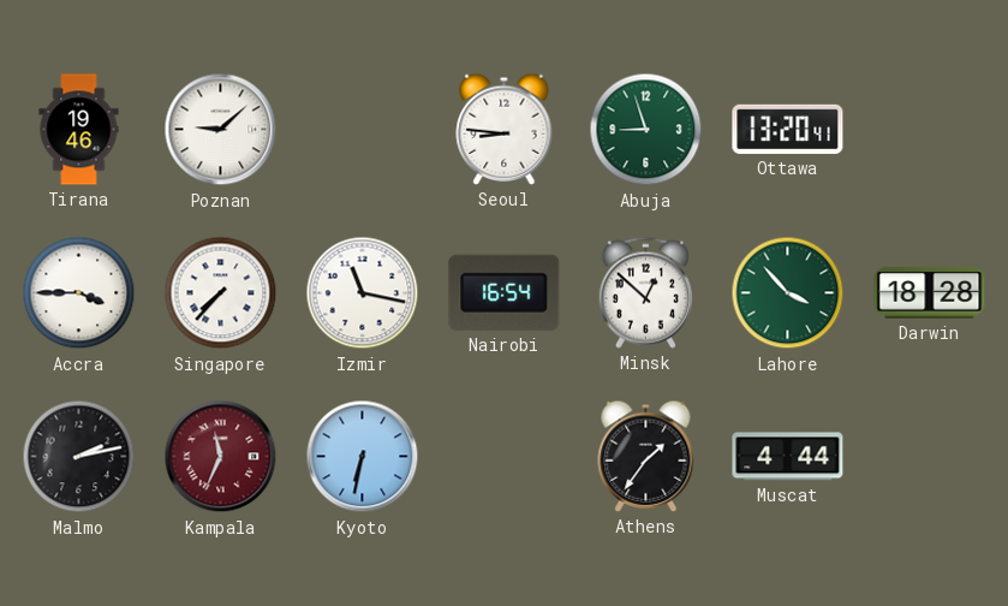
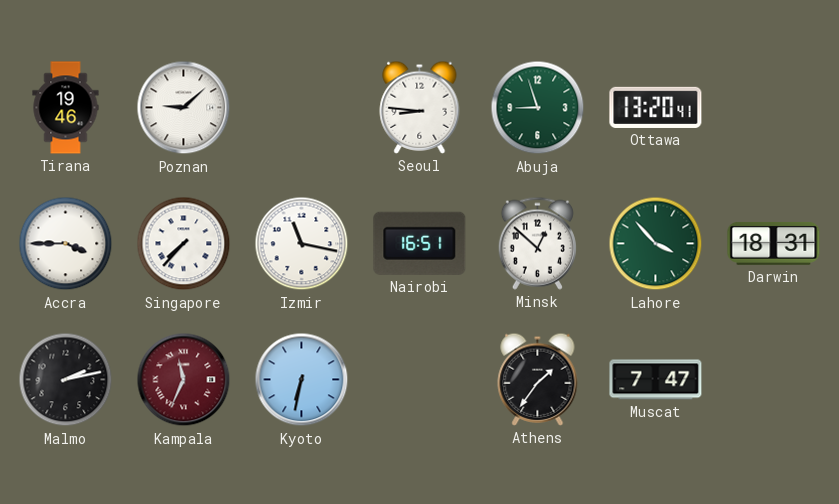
Nairobi: 16:54 -> 16:51
Darwin: 18:28 -> 18:31
Muscat: 4:44 -> 7:47
